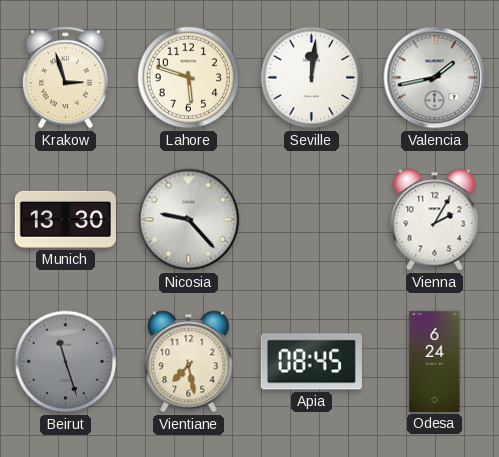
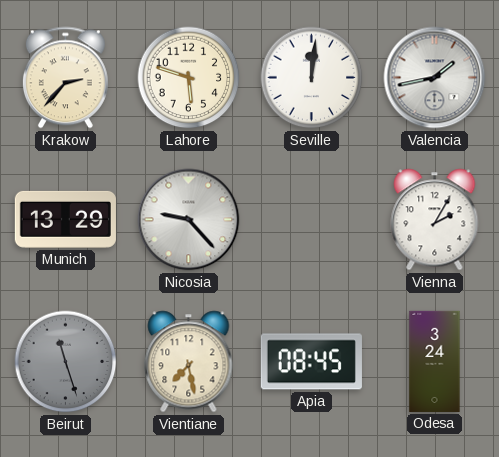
Krakow: 2:57 -> 2:37
Munich: 13:30 -> 13:29
Odesa: 6:24 -> 3:24
